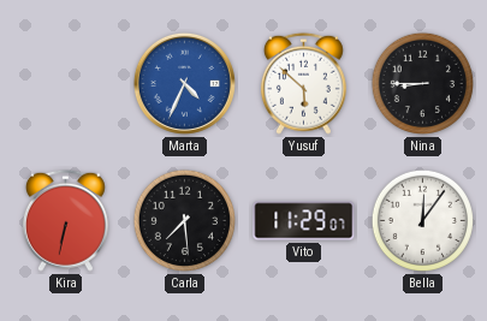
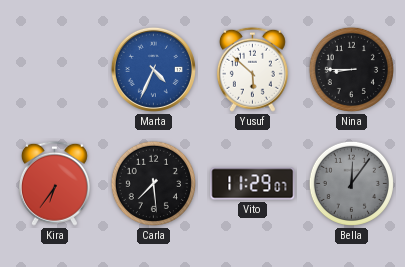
Kira: 6:32 -> 6:36
Bella dial: white -> grey
